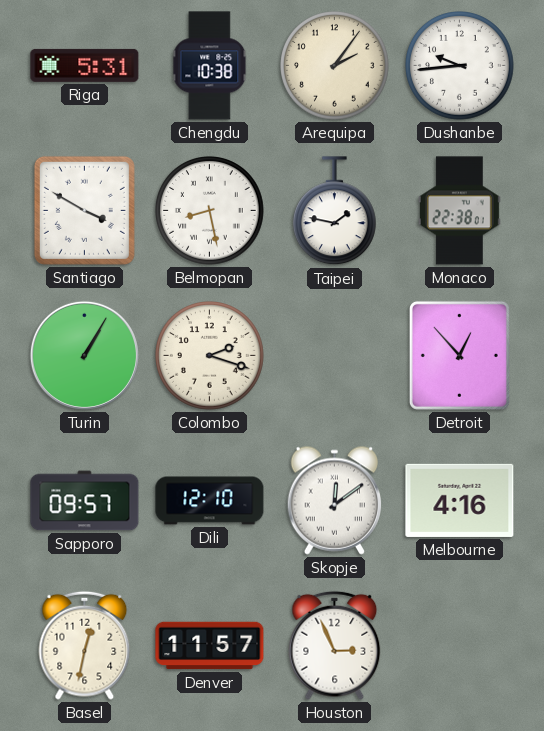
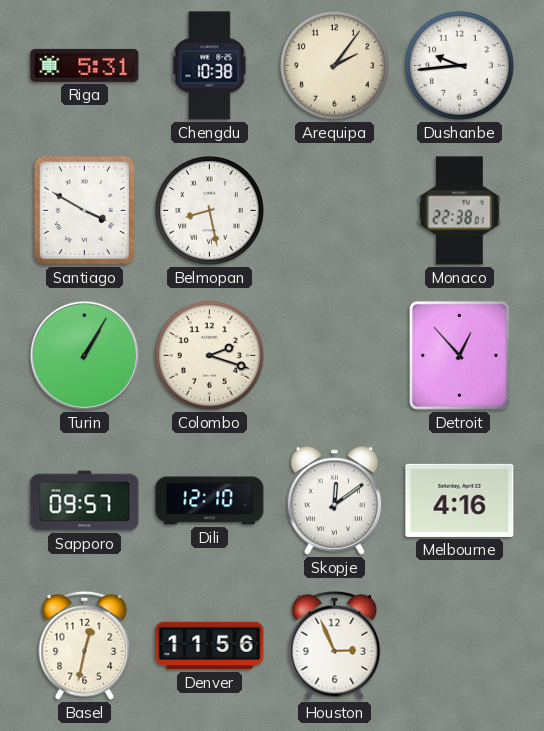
Taipei: 1:47 -> none
Denver: 11:57 -> 11:56
